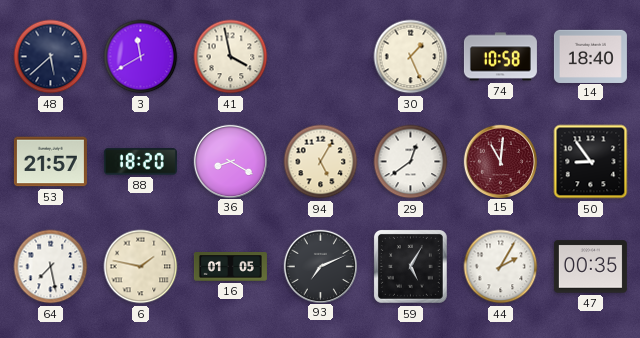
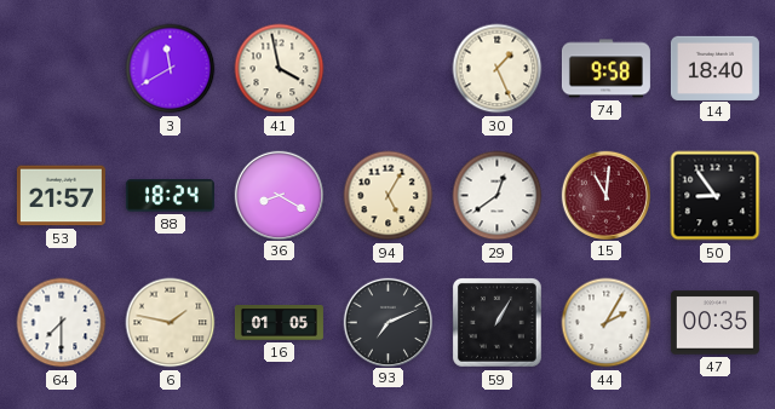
48: 5:38 -> none
74: 10:58 -> 9:58
88: 18:20 -> 18:24
64: 7:28 -> 7:30
59: 5:05 -> 1:05
